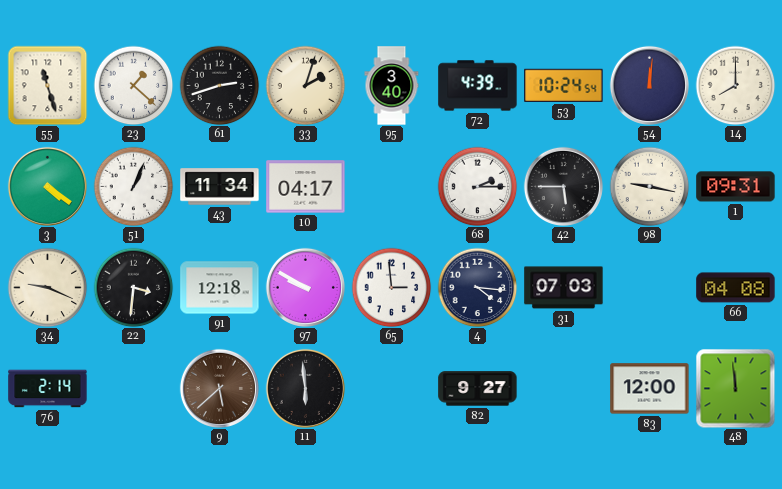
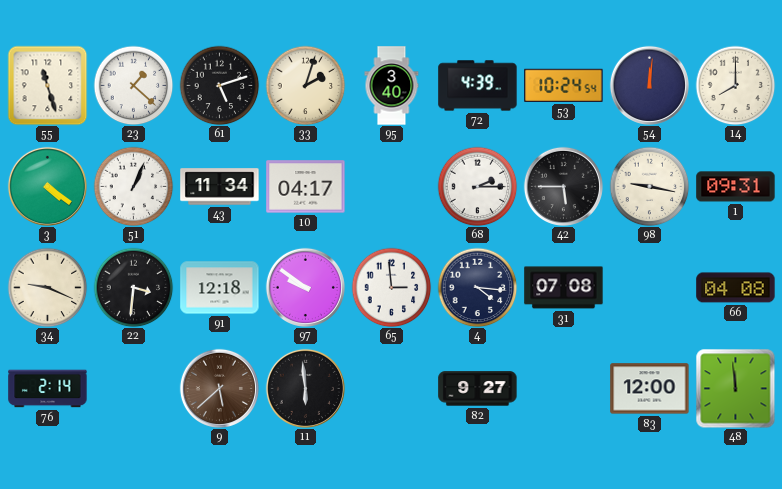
61: 2:42 -> 5:12
97: 9:50 -> 9:51
31: 07:03 -> 07:08
